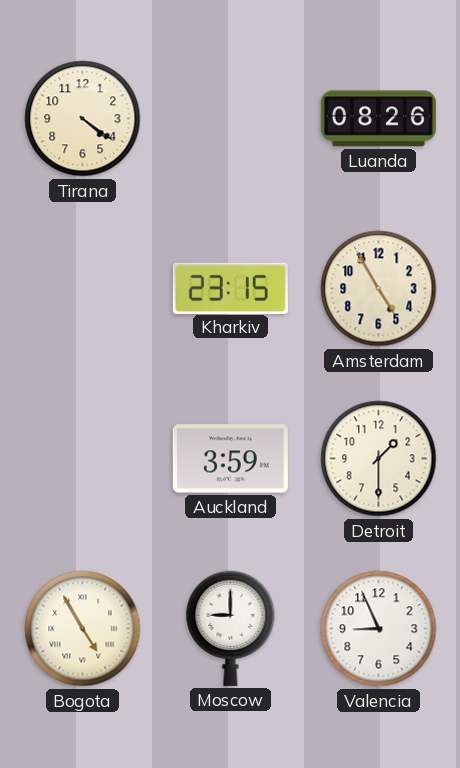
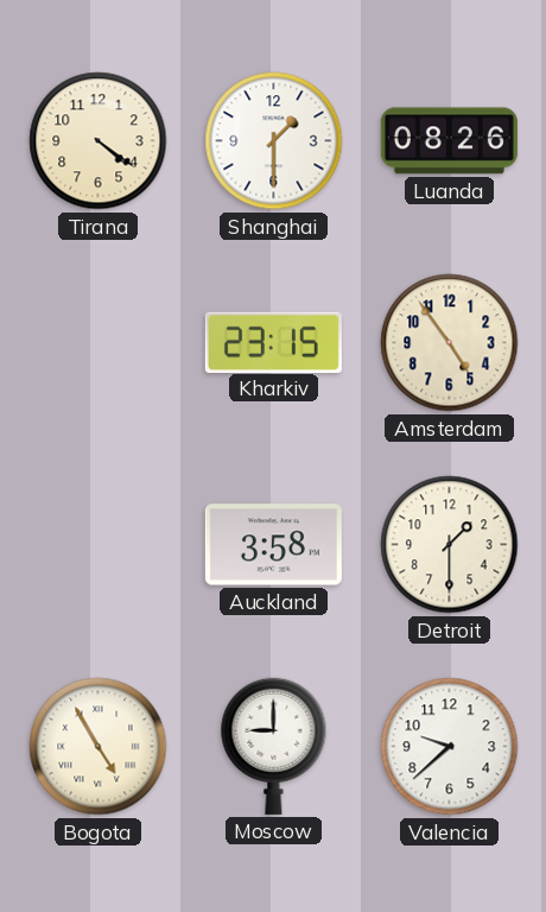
Shanghai: none -> 1:30
Amsterdam: 4:55 -> 4:54
Auckland: 3:59 -> 3:58
Valencia: 8:56 -> 9:38
